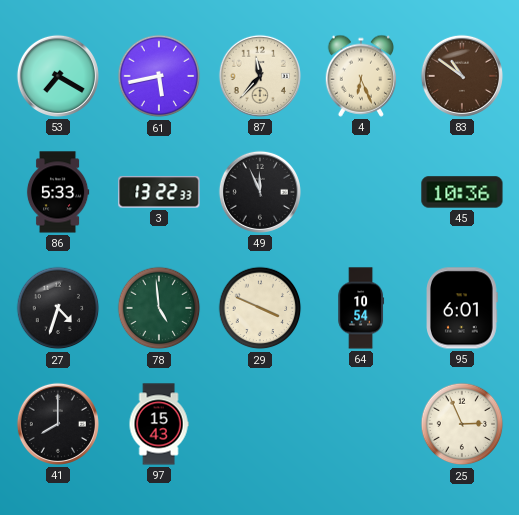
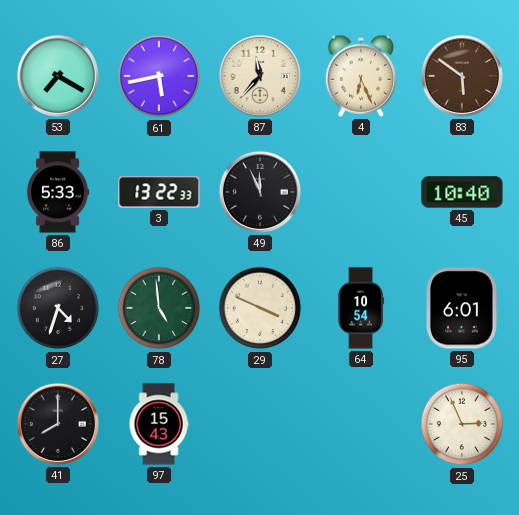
83: 10:51 -> 5:51
45: 10:36 -> 10:40
